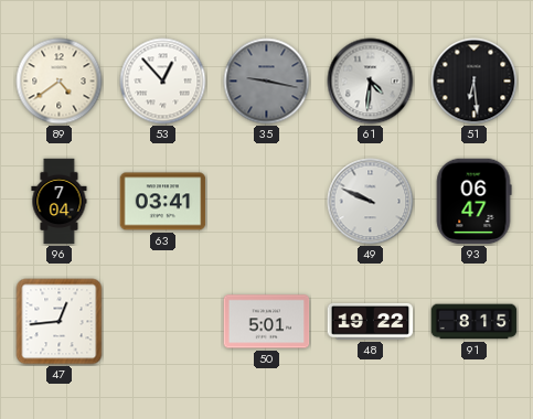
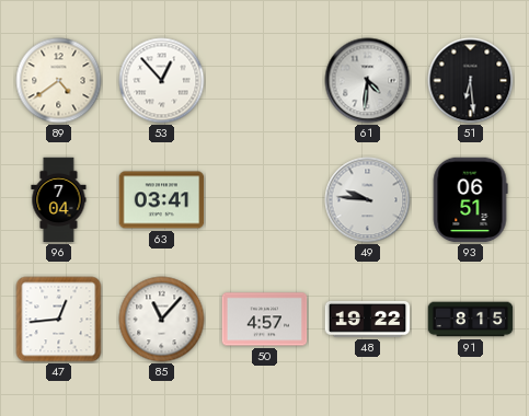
35: 9:17 -> none
49: 9:49 -> 9:46
93: 06:47 -> 06:51
85: none -> 11:07
50: 5:01 -> 4:57
